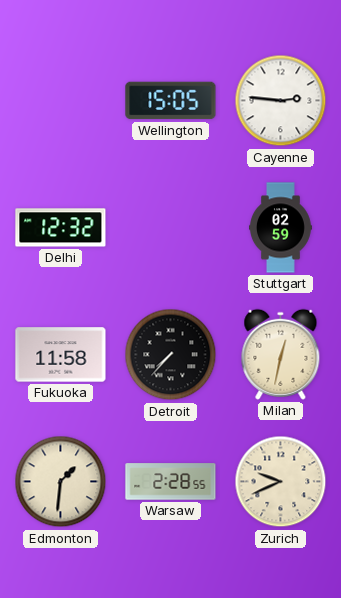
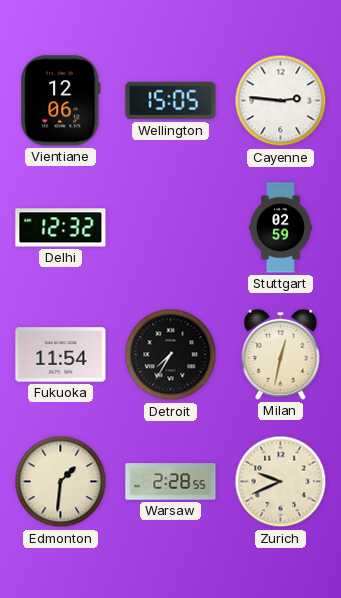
Vientiane: none -> 12:06
Fukuoka: 11:58 -> 11:54
Detroit: 7:37 -> 7:35
